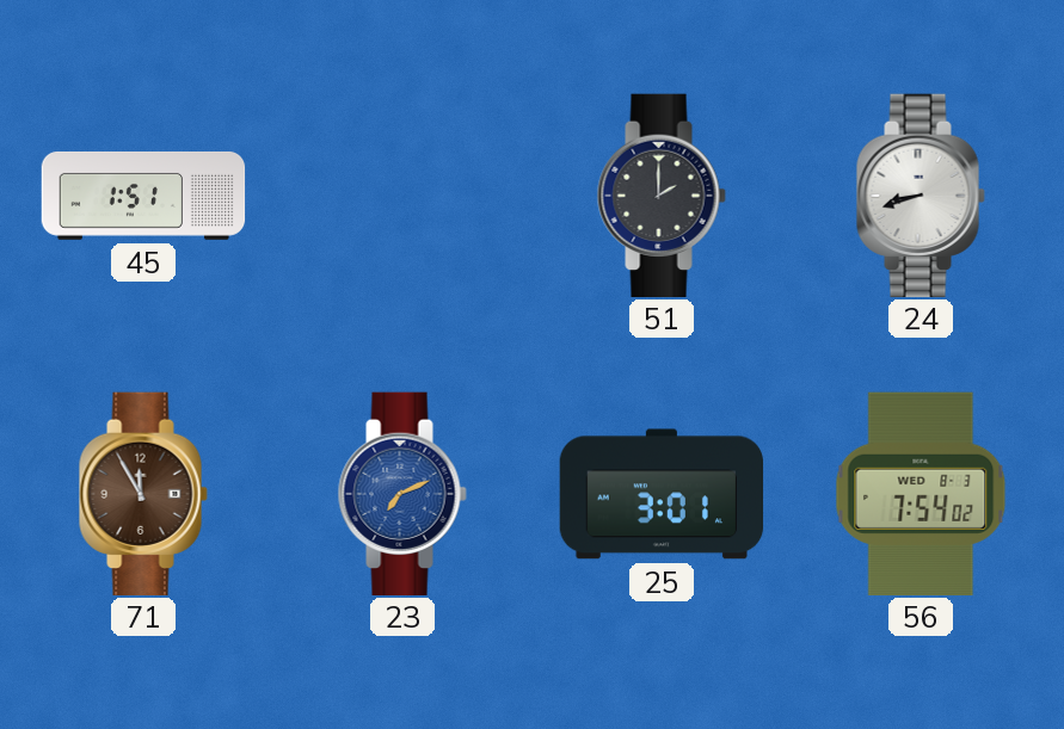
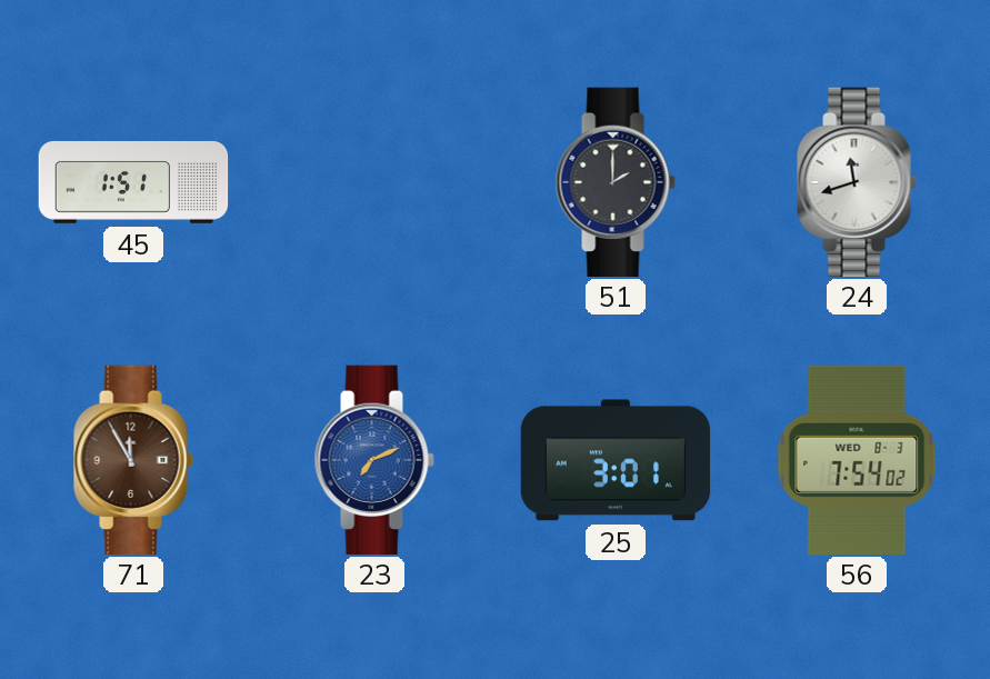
24: 8:42 -> 11:42
